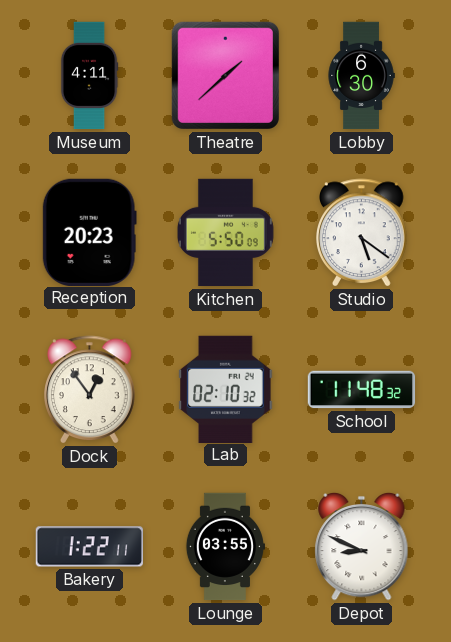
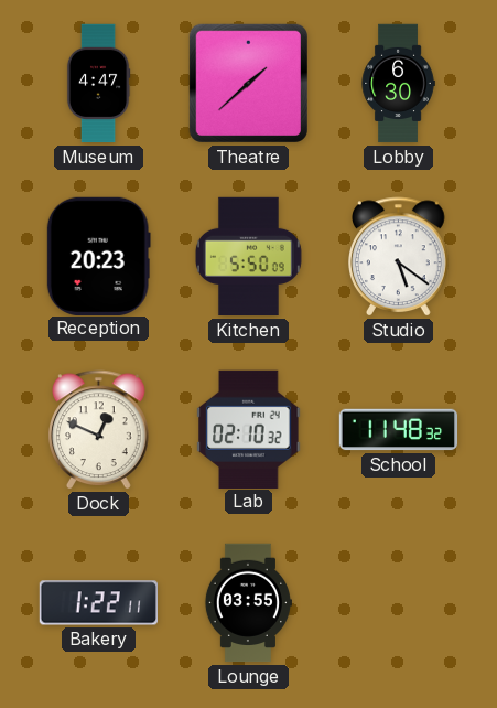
Museum: 4:11 -> 4:47
Dock: 12:54 -> 12:49
Depot: 8:49 -> none
